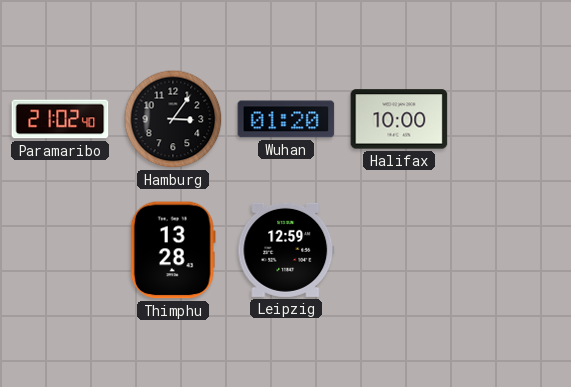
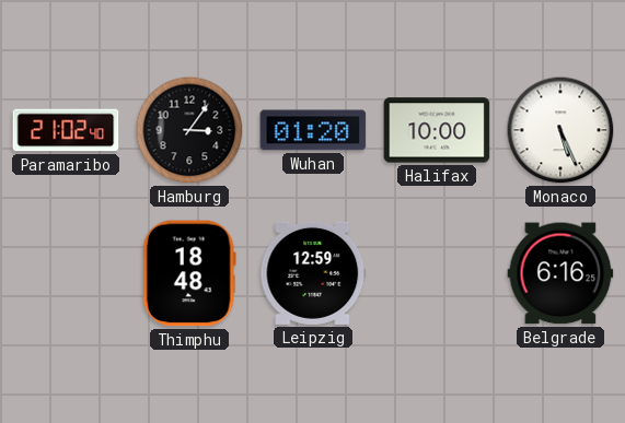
Monaco: none -> 5:26
Thimphu: 13:28 -> 18:48
Belgrade: none -> 6:16
